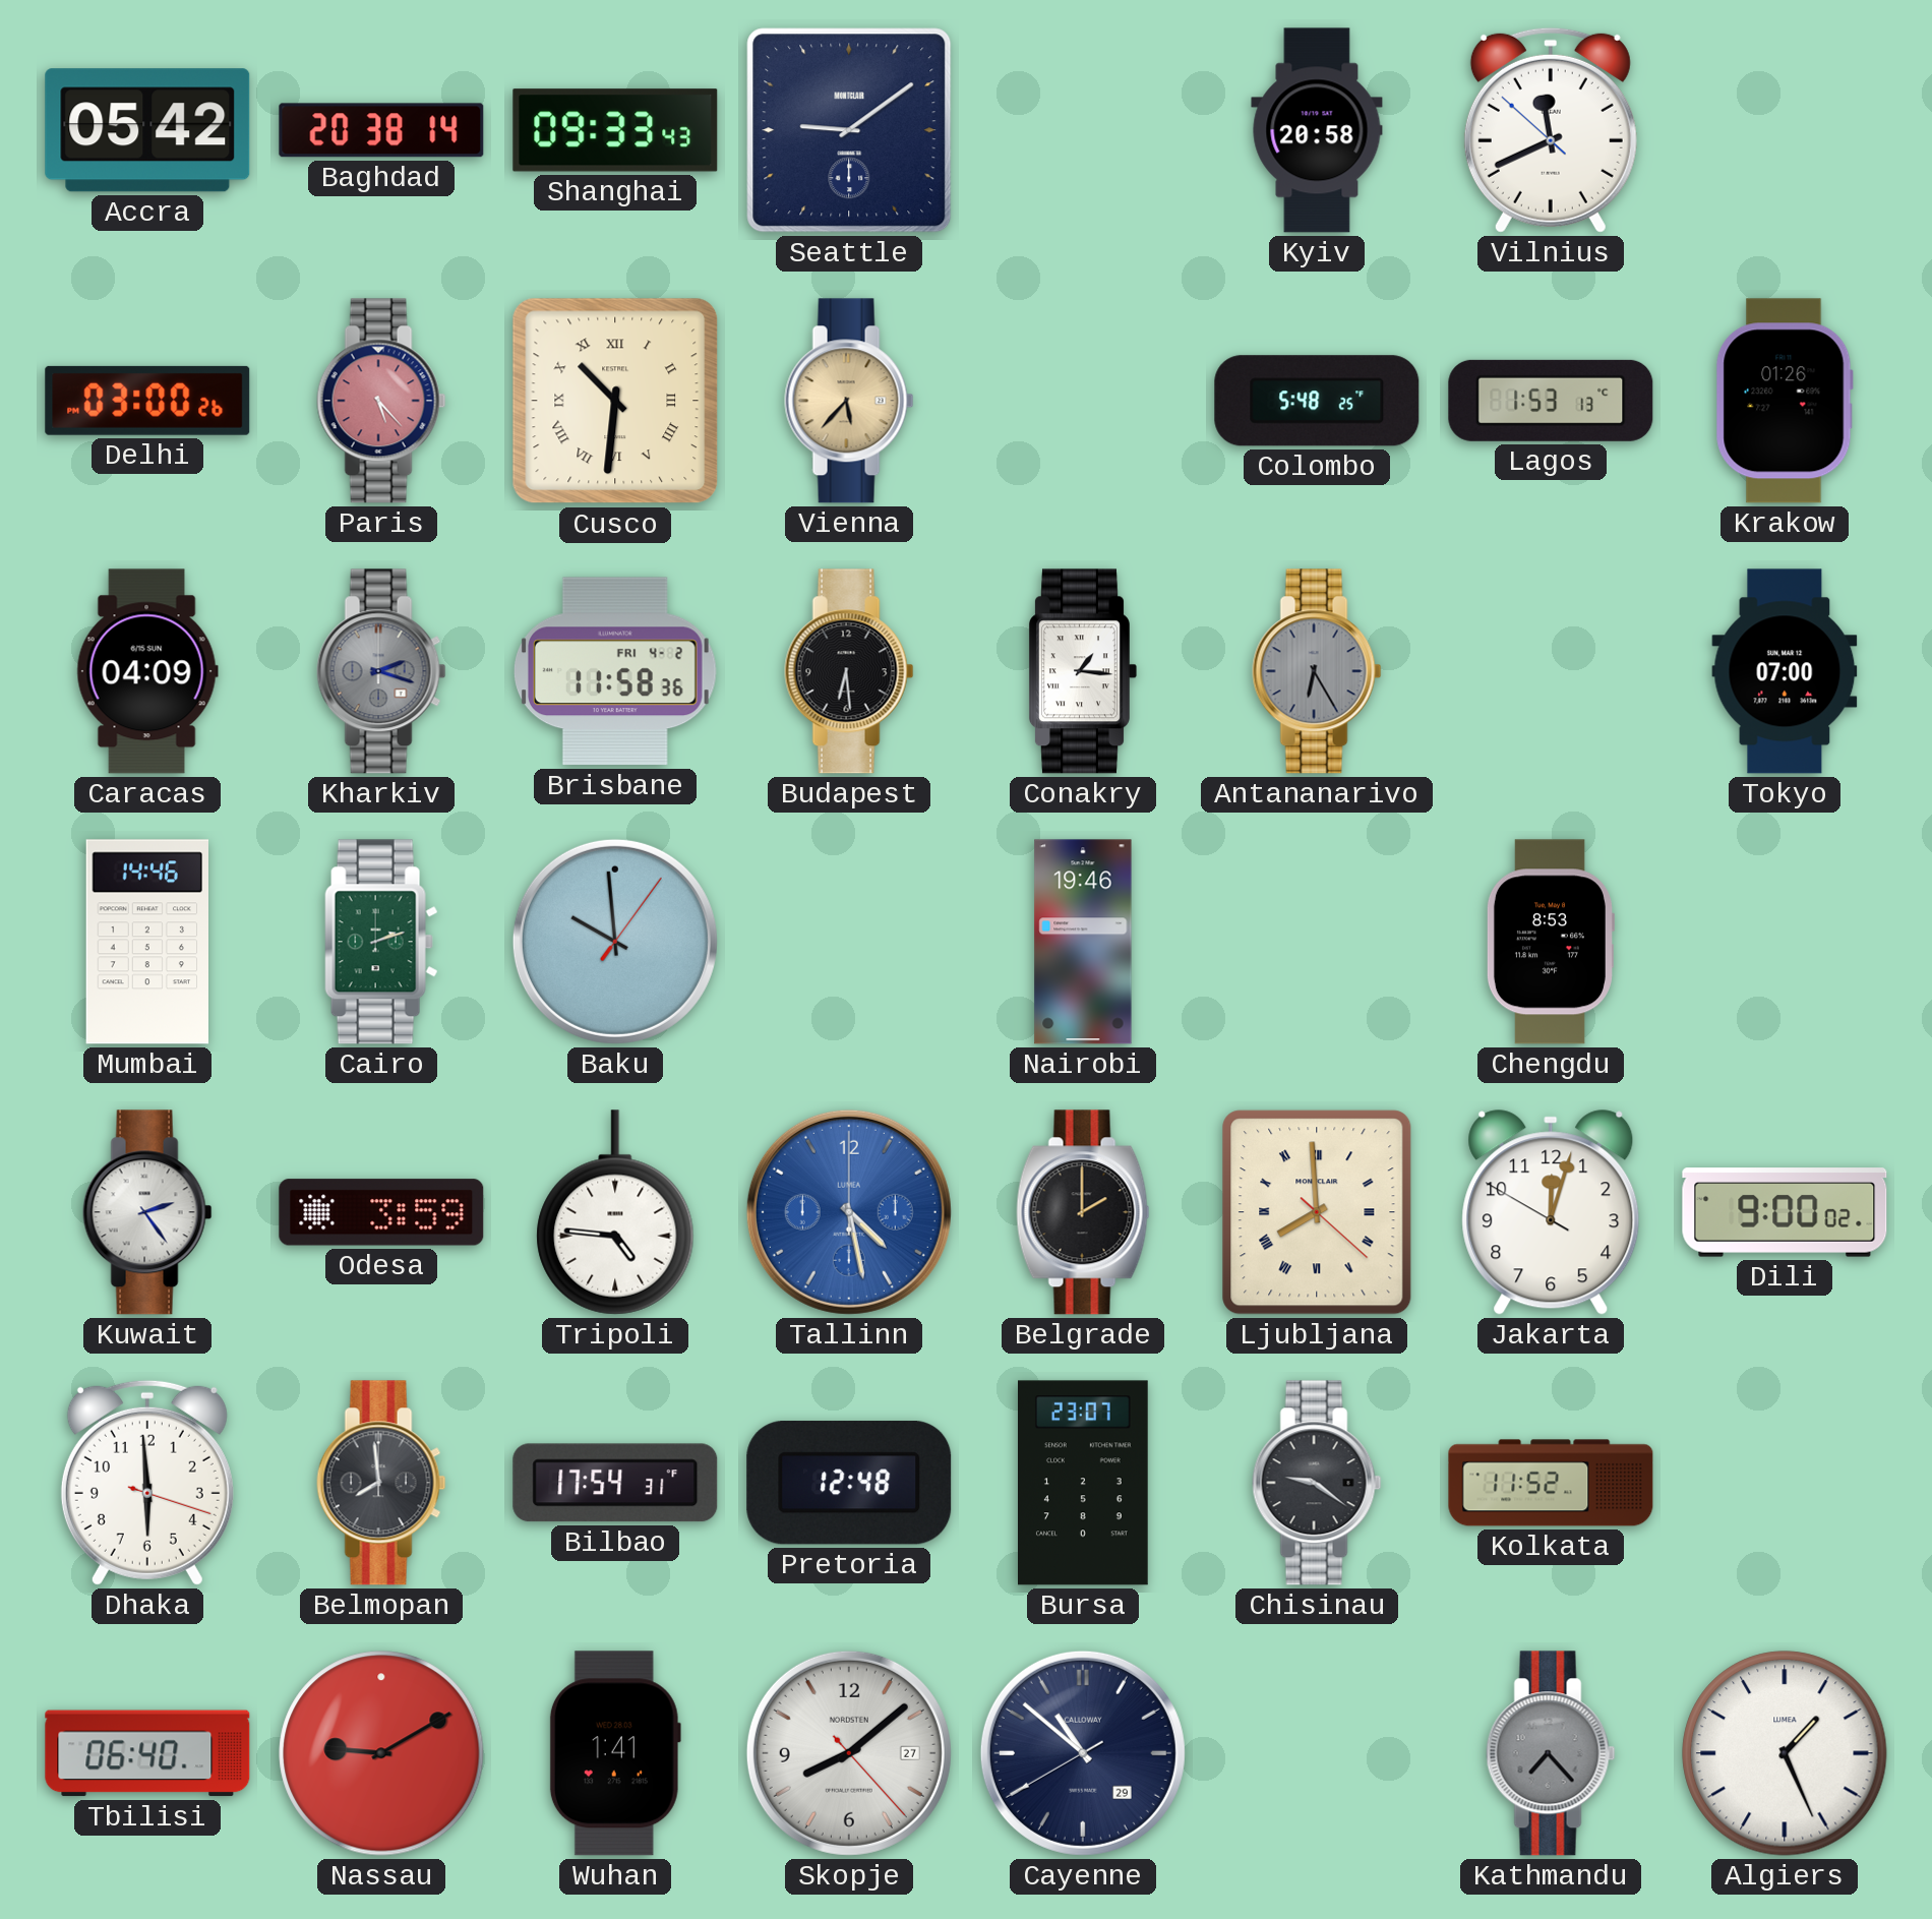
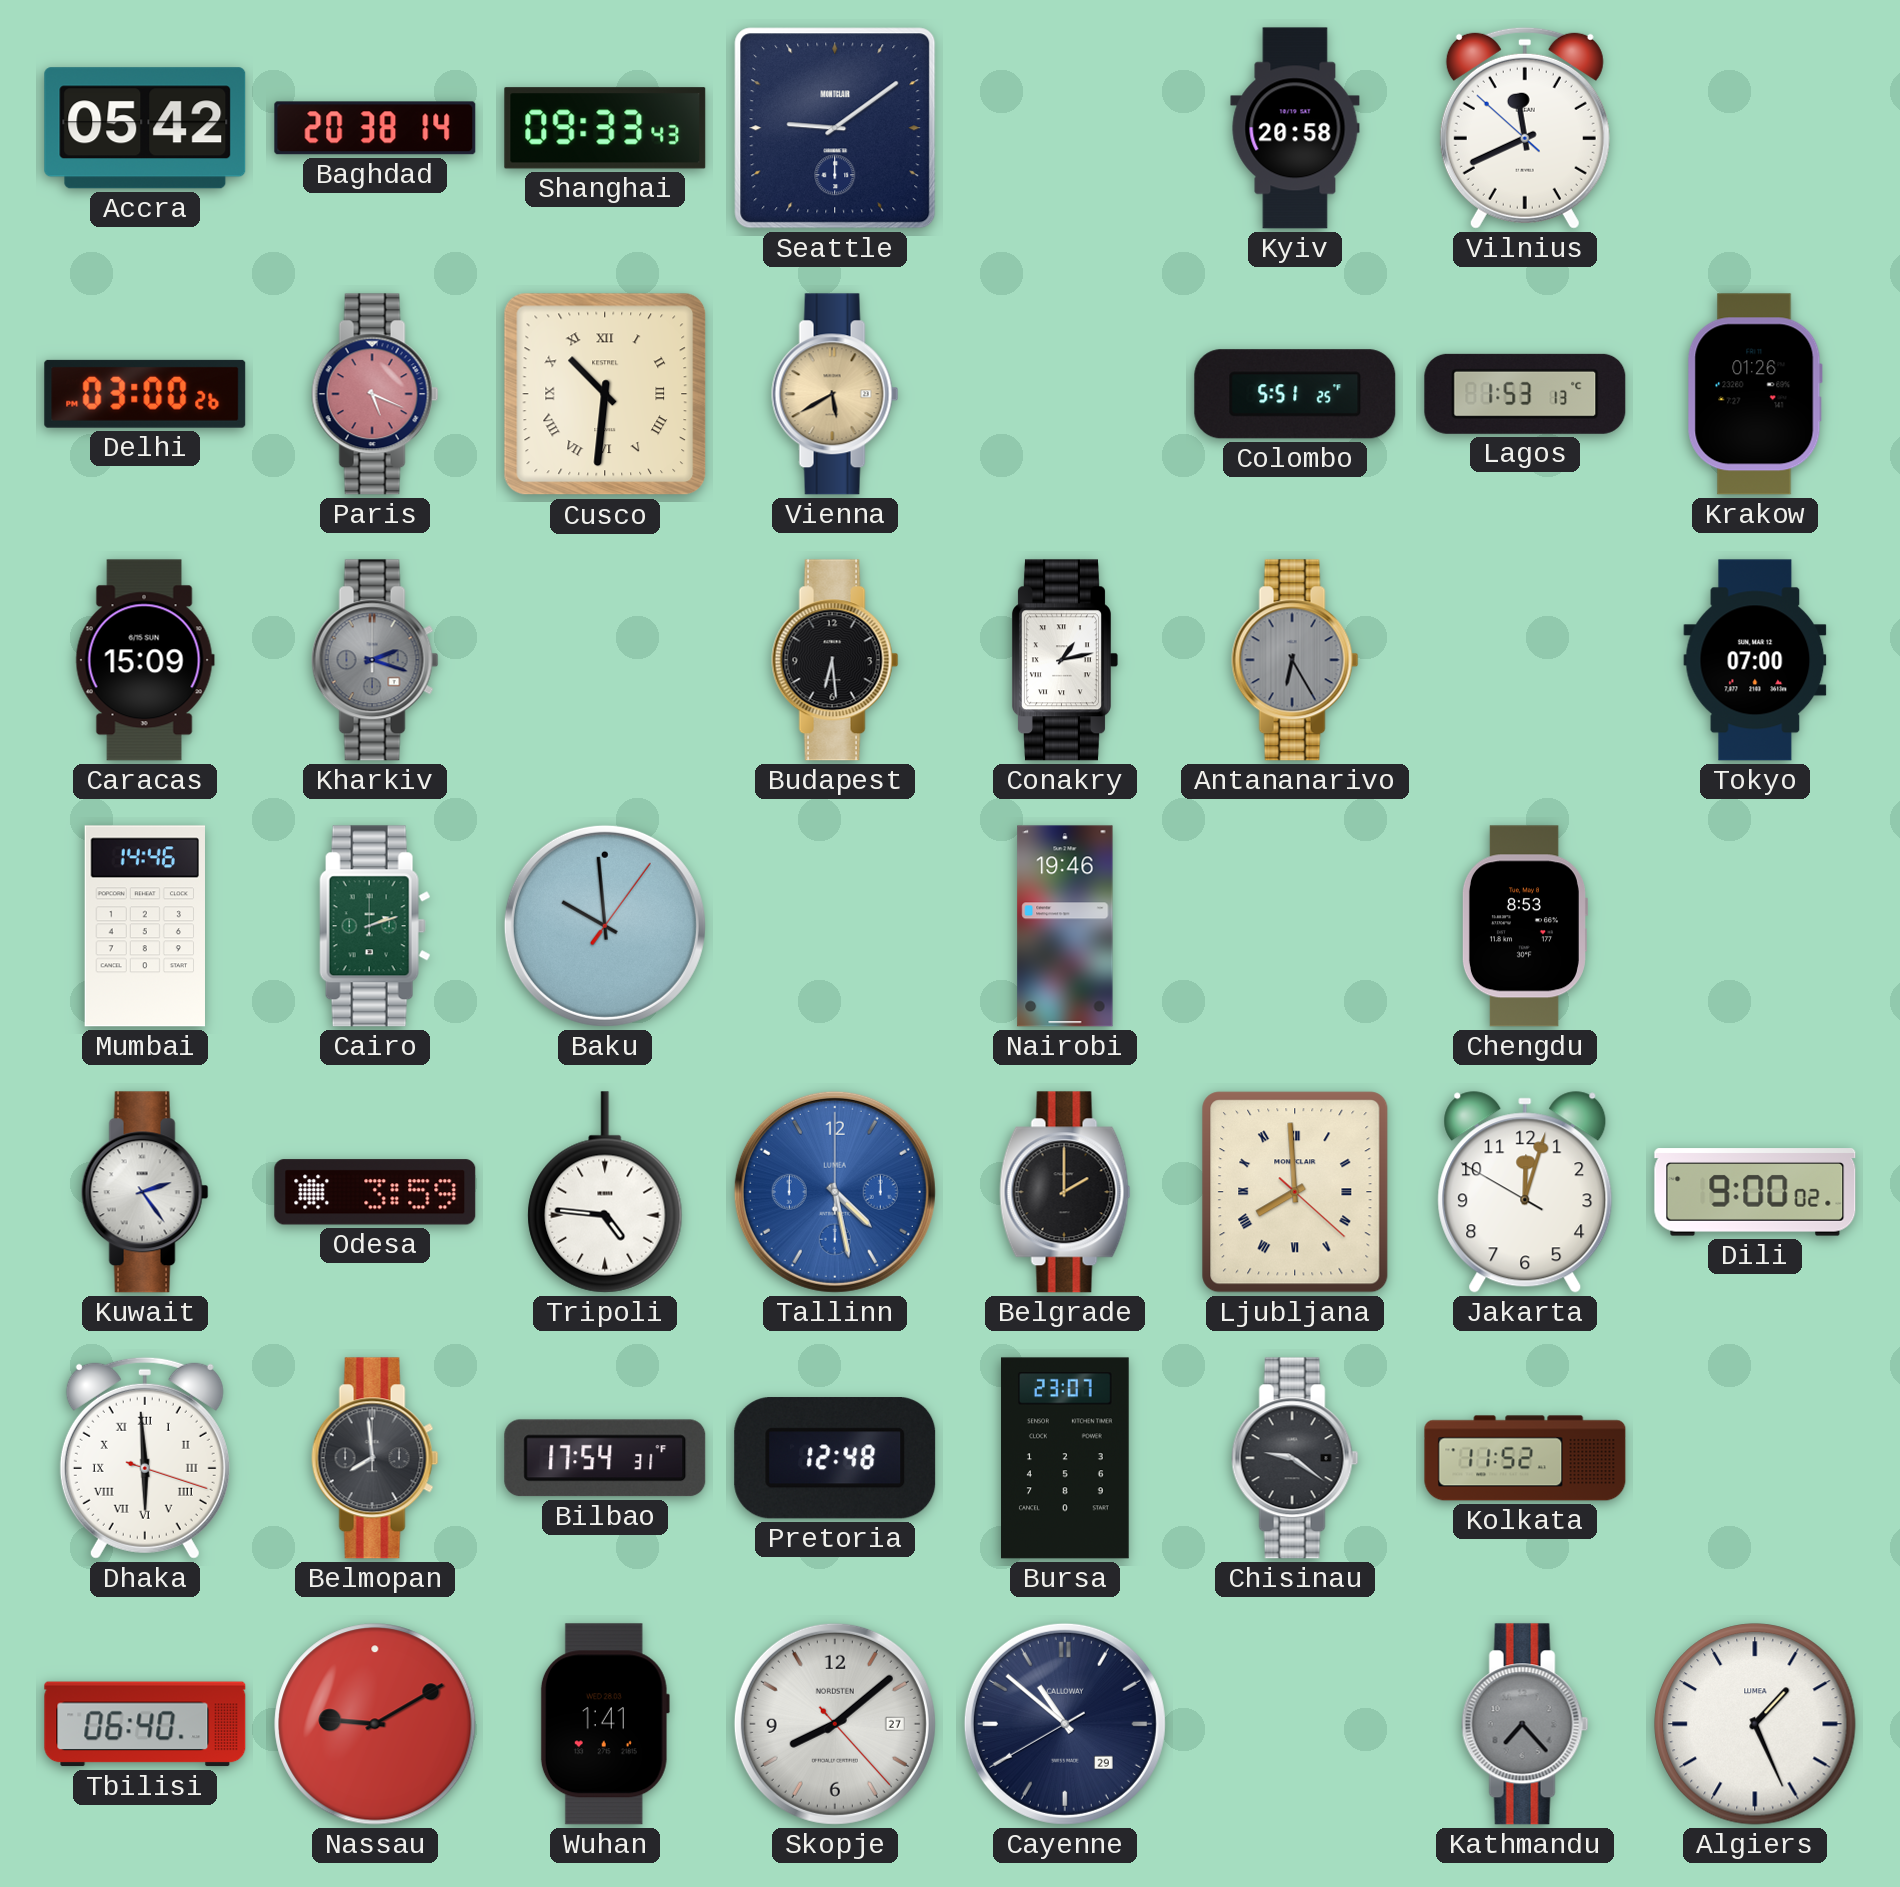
Paris: 5:23 -> 5:19
Vienna: 5:37 -> 5:40
Colombo: 5:48 -> 5:51
Caracas: 04:09 -> 15:09
Brisbane: 11:58 -> none
Conakry: 1:16 -> 1:13
Dhaka numerals: Arabic -> Roman
